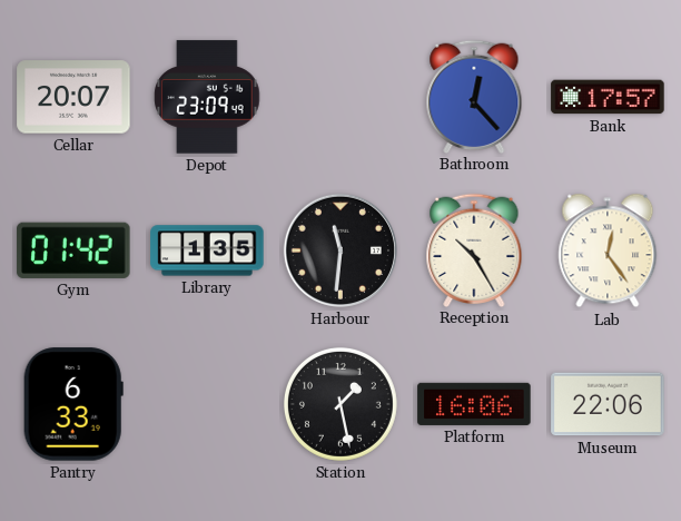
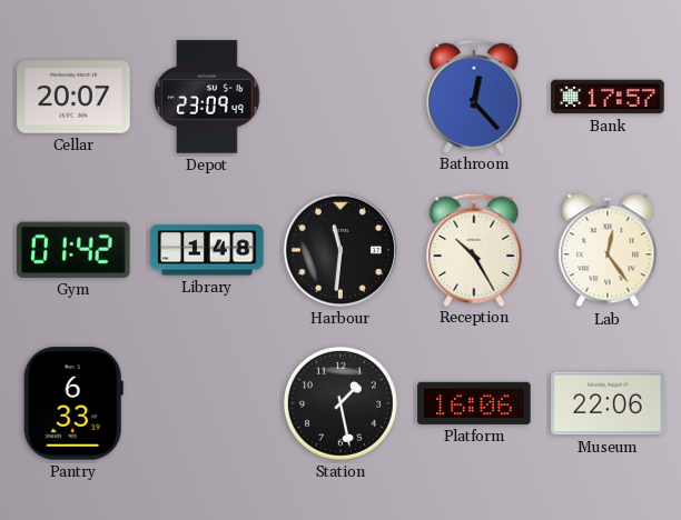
Library: 1:35 -> 1:48
